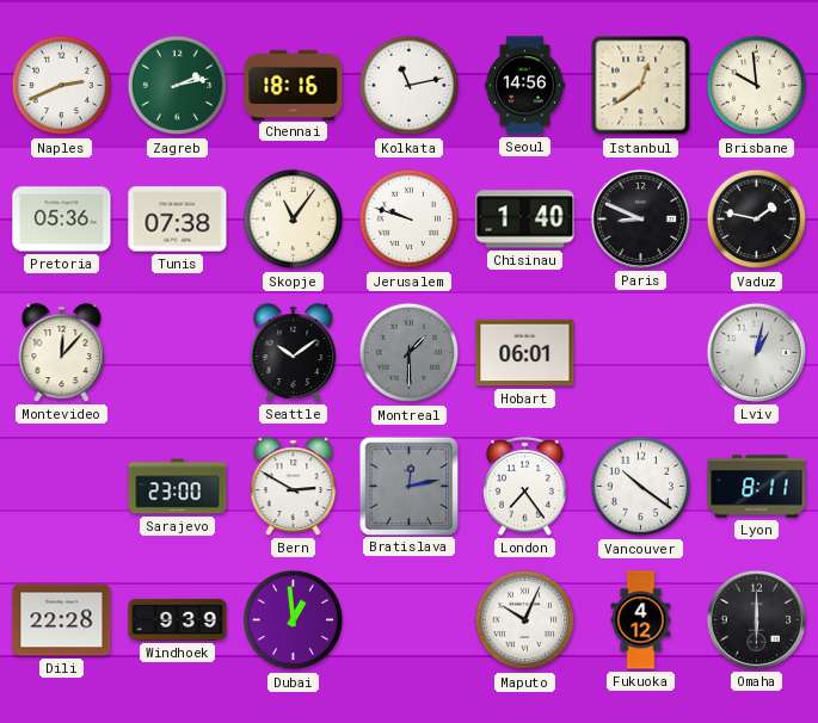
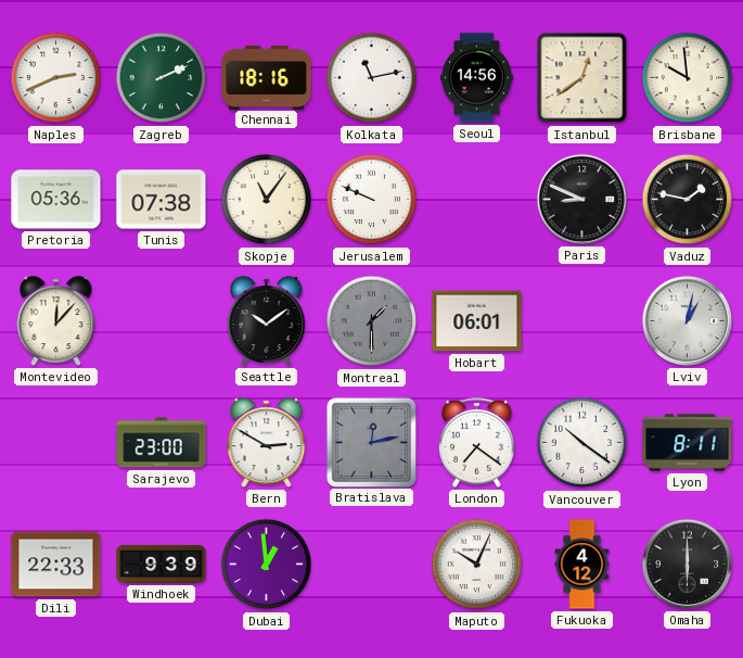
Zagreb: 2:13 -> 2:11
Jerusalem: 9:48 -> 9:49
Chisinau: 1:40 -> none
London: 7:24 -> 7:21
Dili: 22:28 -> 22:33
